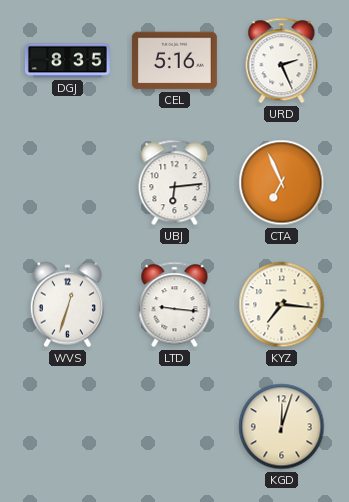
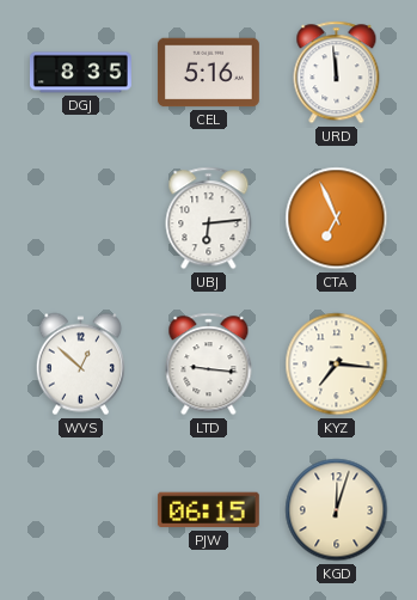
URD: 2:26 -> 11:59
WVS: 12:33 -> 12:52
PJW: none -> 06:15
